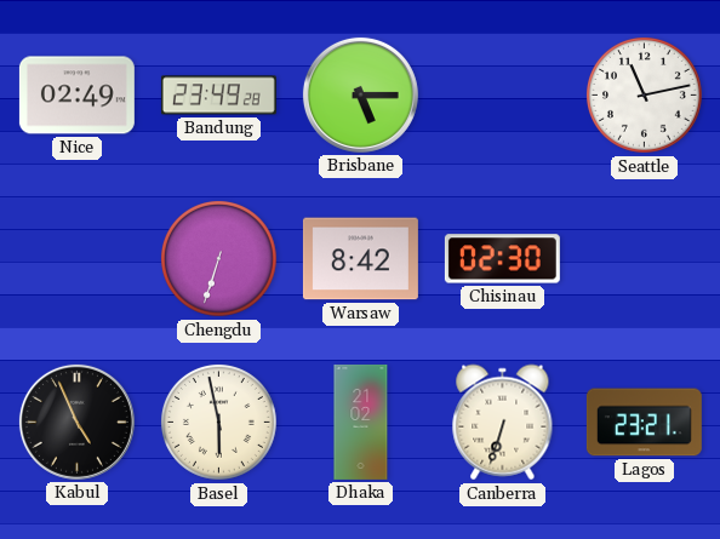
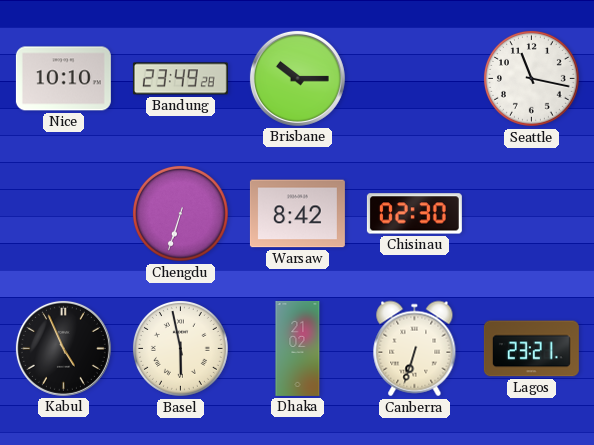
Nice: 02:49 -> 10:10
Brisbane: 5:15 -> 10:15
Seattle: 11:13 -> 11:17
